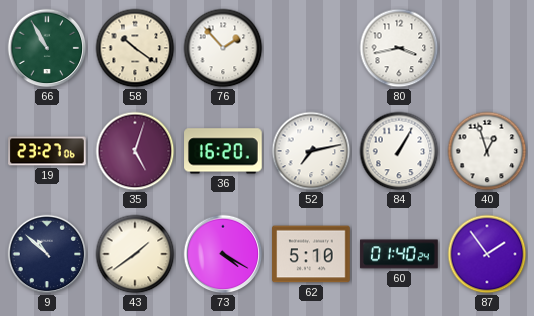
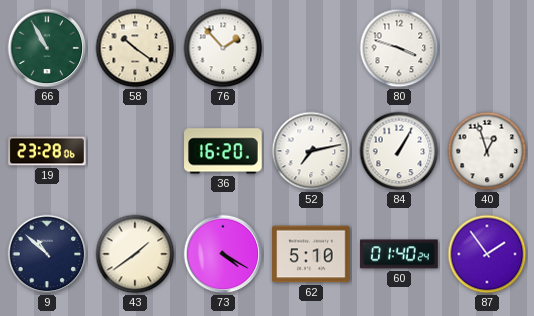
80: 3:43 -> 3:48
19: 23:27 -> 23:28
35: 5:03 -> none
